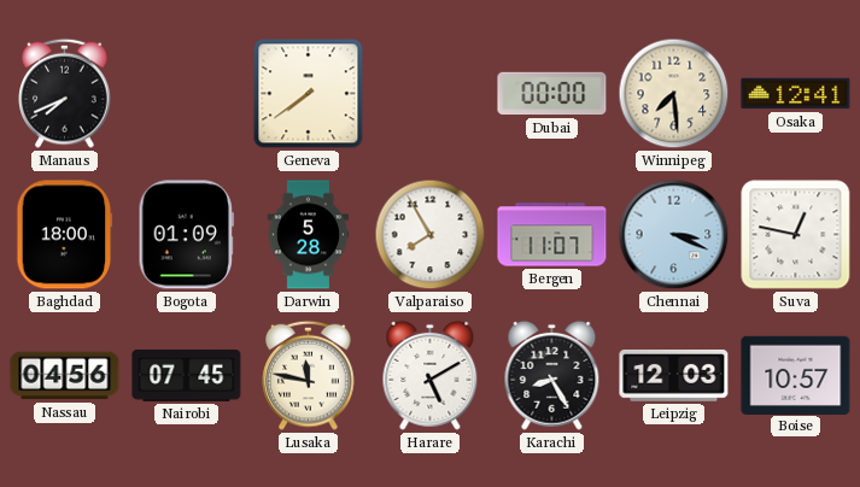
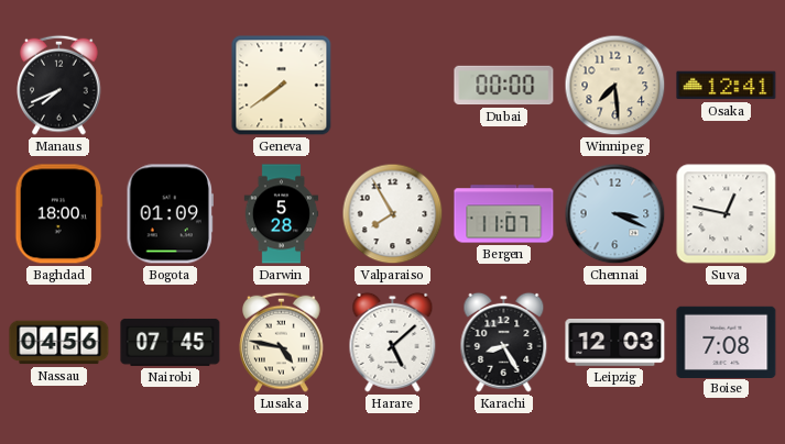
Lusaka: 11:47 -> 4:47
Harare: 5:10 -> 5:08
Boise: 10:57 -> 7:08
